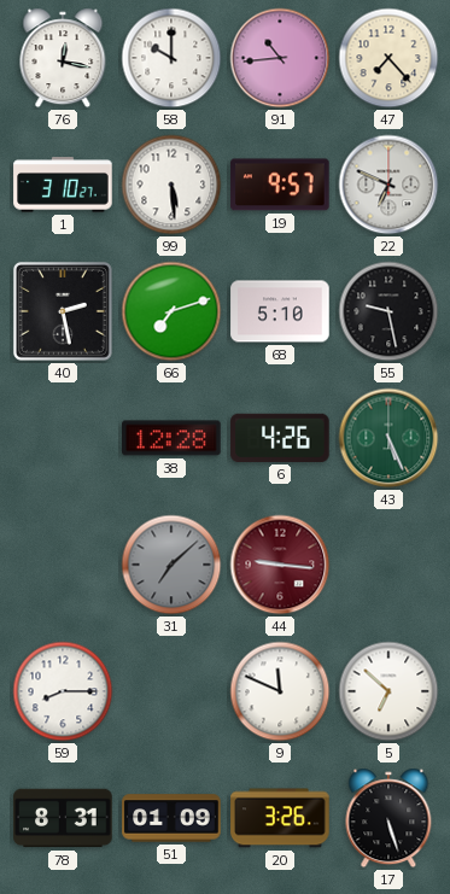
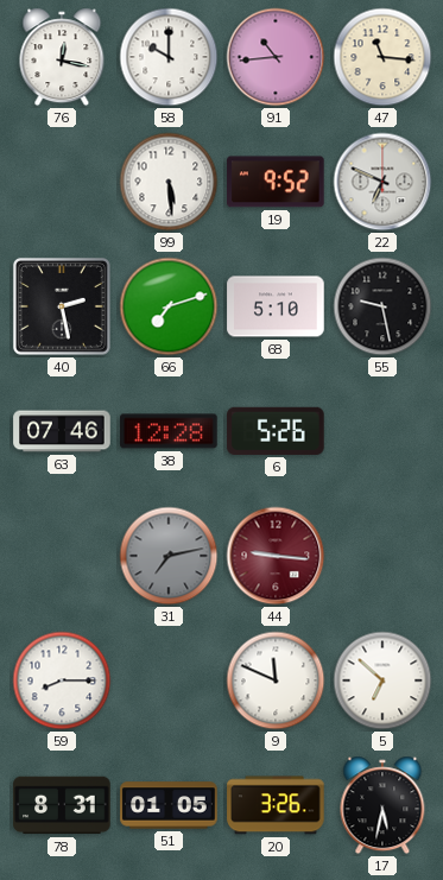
47: 7:23 -> 11:16
1: 3:10 -> none
19: 9:57 -> 9:52
63: none -> 07:46
6: 4:26 -> 5:26
43: 5:26 -> none
31: 7:08 -> 7:13
51: 01:09 -> 01:05
17: 5:27 -> 5:32
